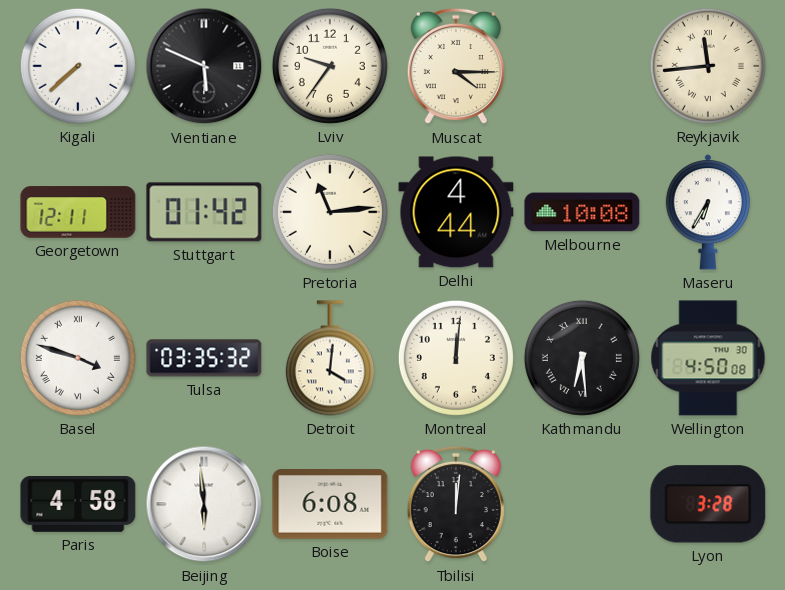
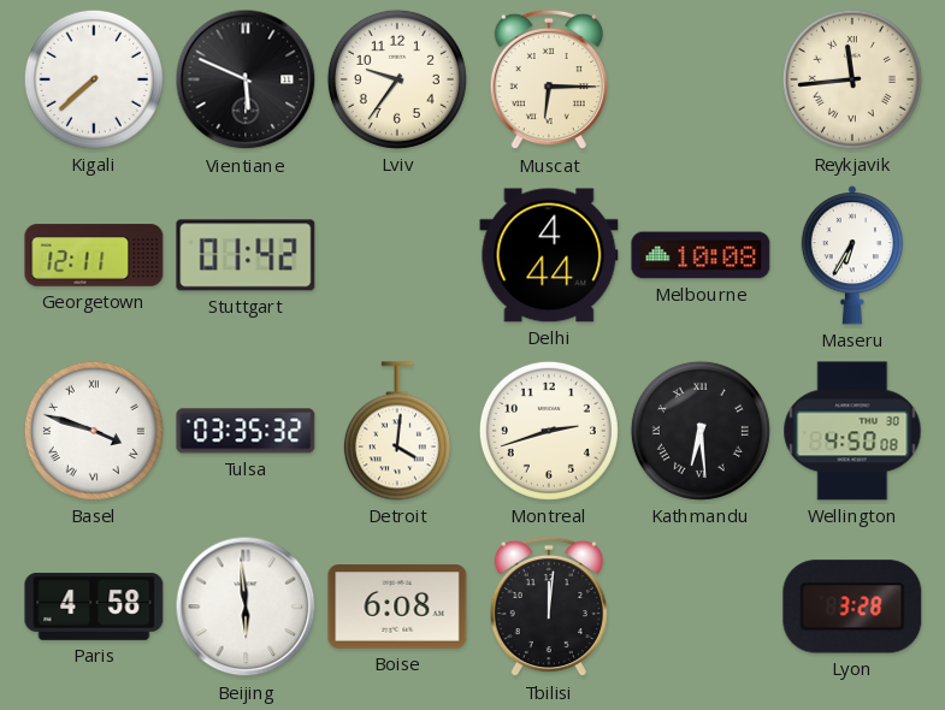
Muscat: 4:15 -> 6:15
Pretoria: 11:14 -> none
Montreal: 12:01 -> 2:42
